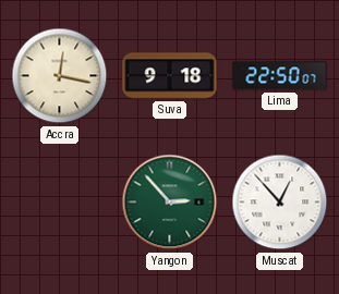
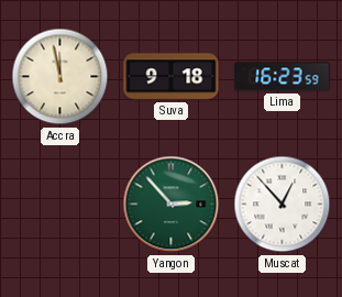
Accra: 12:17 -> 11:58
Lima: 22:50 -> 16:23
